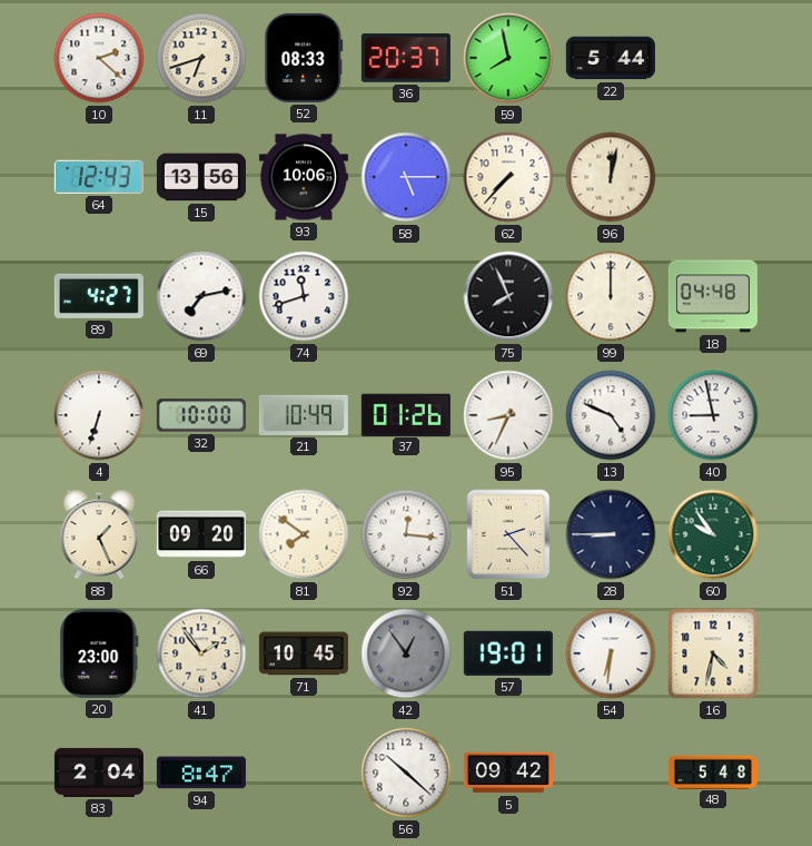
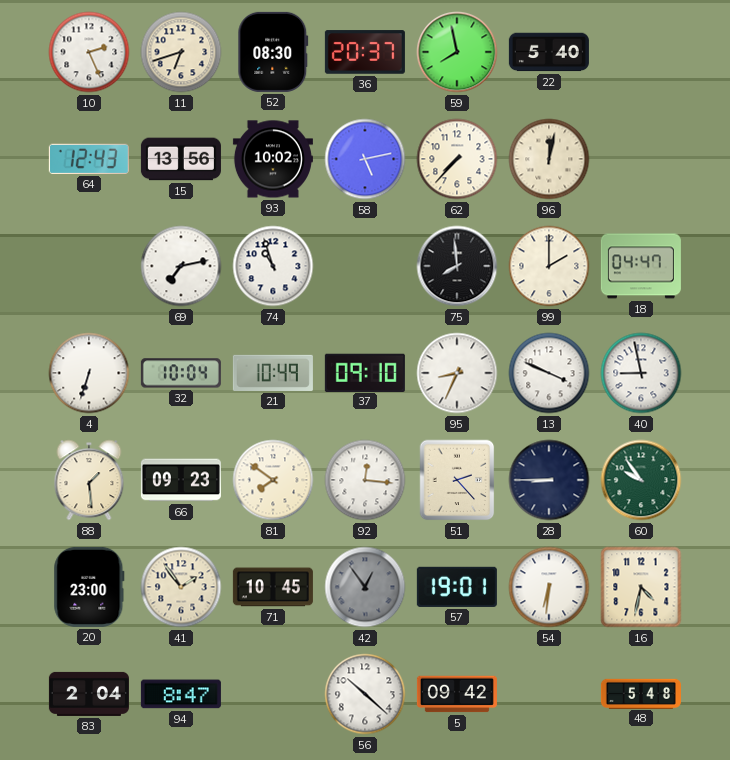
10: 2:22 -> 2:26
52: 08:33 -> 08:30
22: 5:44 -> 5:40
93: 10:06 -> 10:02
58: 5:15 -> 5:13
89: 4:27 -> none
74: 11:42 -> 10:57
75: 7:56 -> 7:59
99: 12:00 -> 2:00
18: 04:48 -> 04:47
32: 10:00 -> 10:04
37: 01:26 -> 09:10
13: 4:49 -> 3:49
88: 1:26 -> 1:29
66: 09:20 -> 09:23
